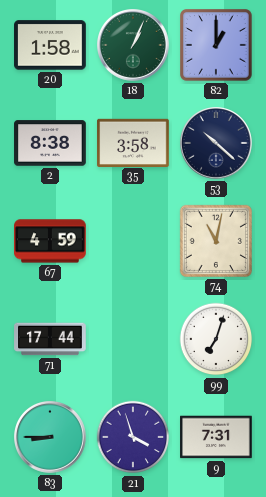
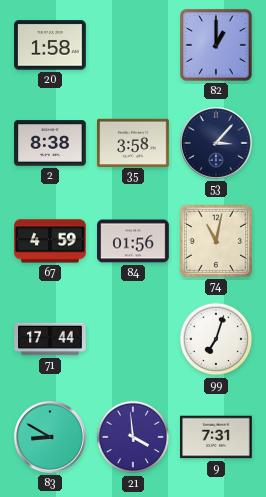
18: 1:04 -> none
53: 10:22 -> 3:07
84: none -> 01:56
83: 8:45 -> 8:50
21: 3:57 -> 3:59
